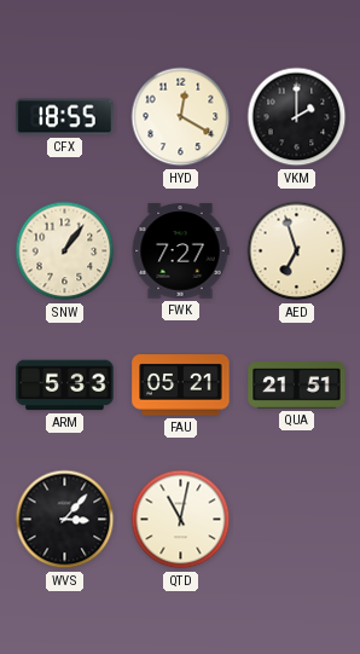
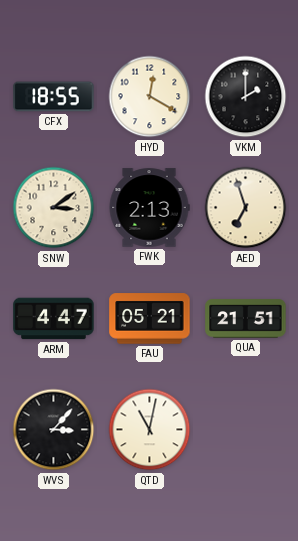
SNW: 1:06 -> 3:09
FWK: 7:27 -> 2:13
ARM: 5:33 -> 4:47
